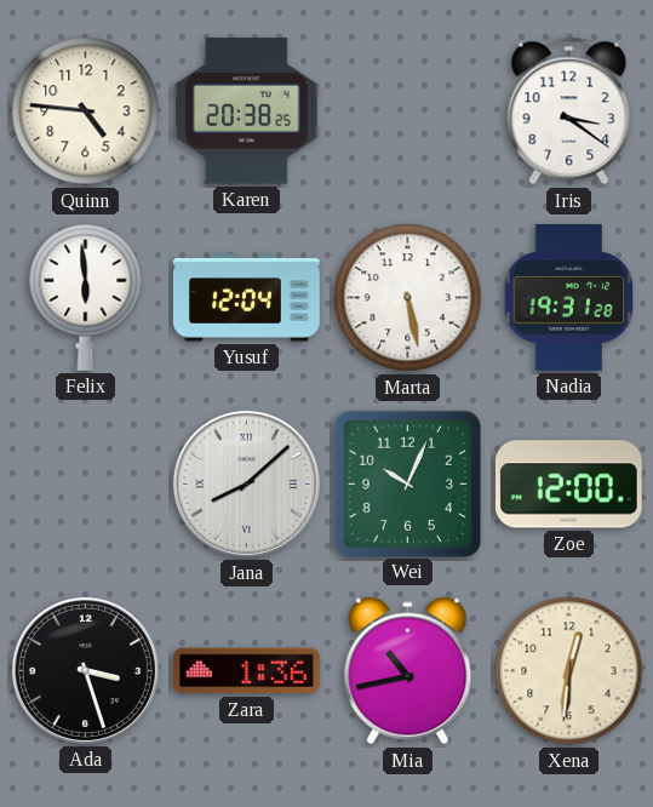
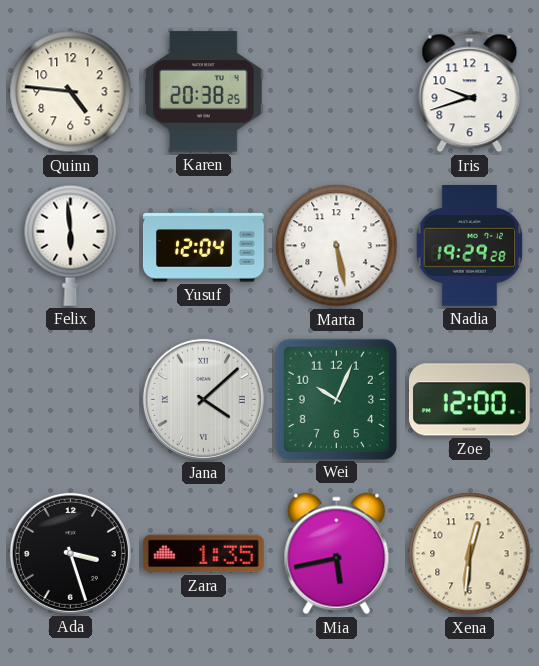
Iris: 3:21 -> 9:42
Nadia: 19:31 -> 19:29
Jana: 8:08 -> 4:08
Zara: 1:36 -> 1:35
Mia: 10:43 -> 5:43
